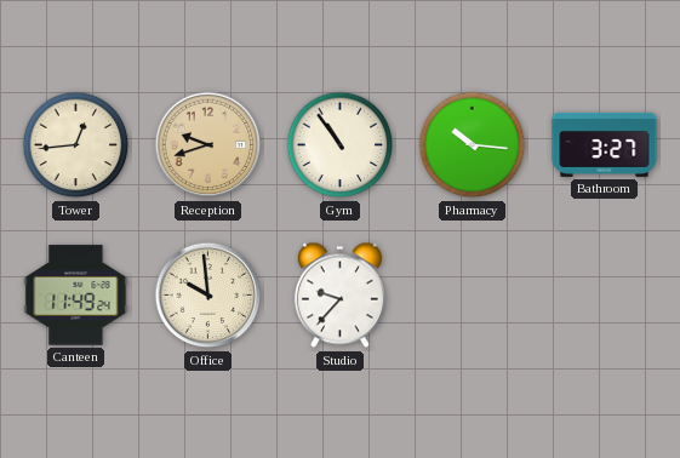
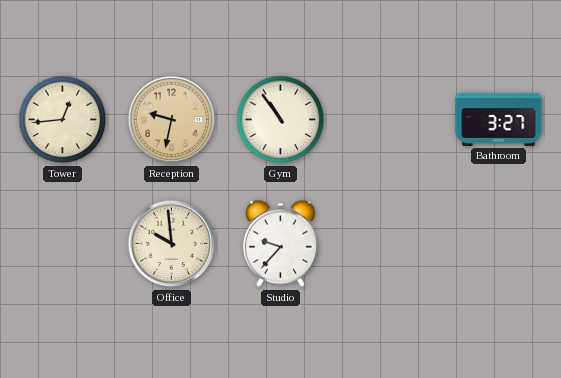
Reception: 9:42 -> 9:32
Pharmacy: 10:16 -> none
Canteen: 11:49 -> none
